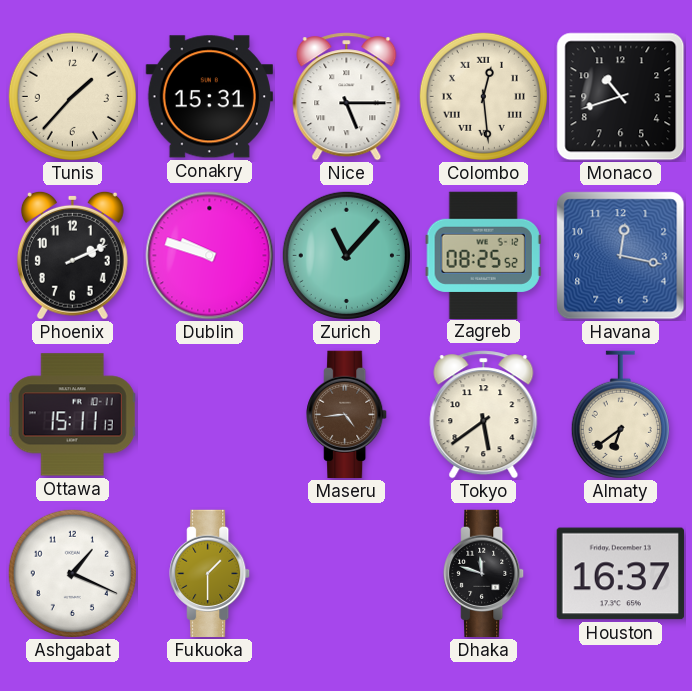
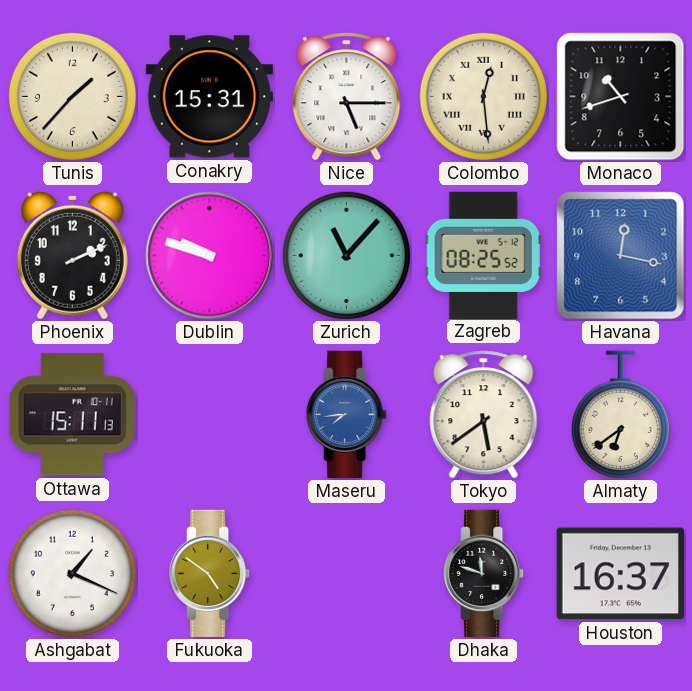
Maseru: 4:44 -> 7:44
Maseru dial: brown -> blue
Fukuoka: 1:30 -> 4:51
